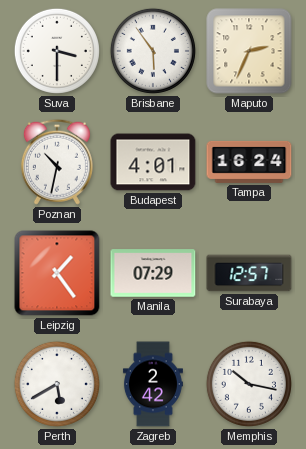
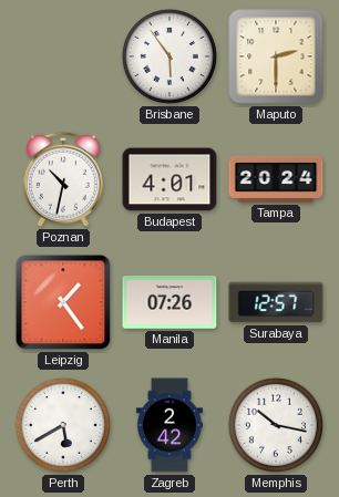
Suva: 3:30 -> none
Maputo: 2:34 -> 2:30
Tampa: 16:24 -> 20:24
Manila: 07:29 -> 07:26
